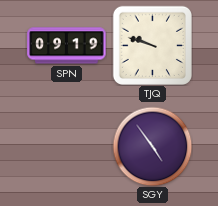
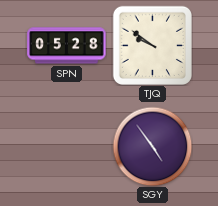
SPN: 09:19 -> 05:28
TJQ: 9:48 -> 9:51
